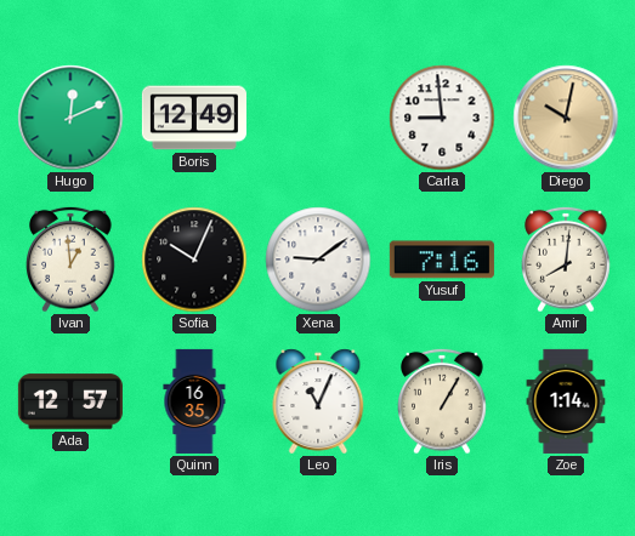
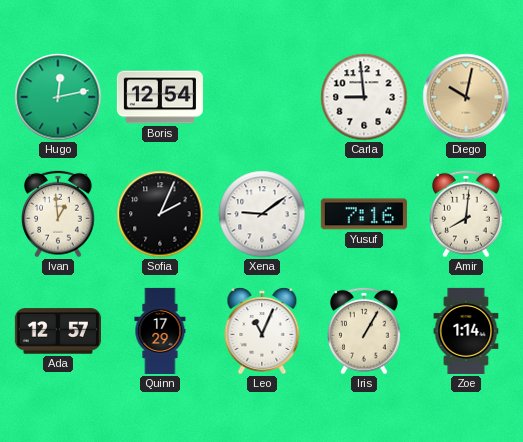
Hugo: 12:11 -> 12:13
Boris: 12:49 -> 12:54
Sofia: 10:04 -> 2:04
Quinn: 16:35 -> 17:29
